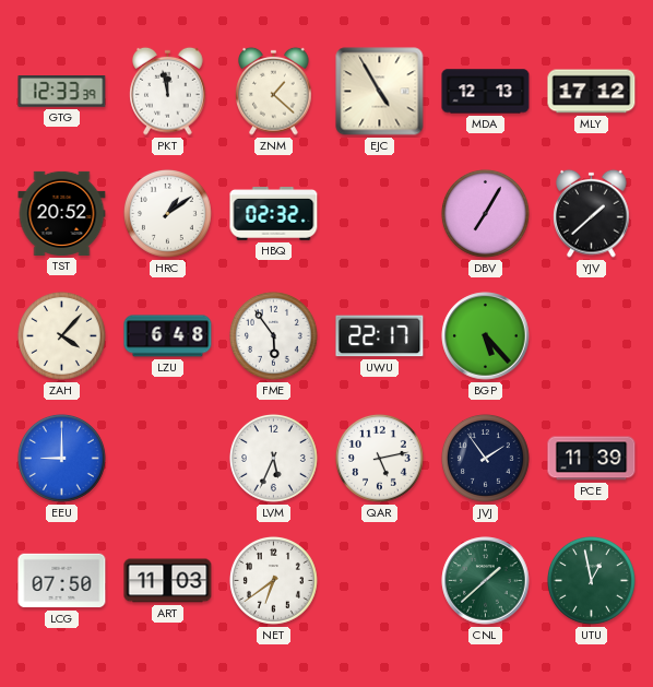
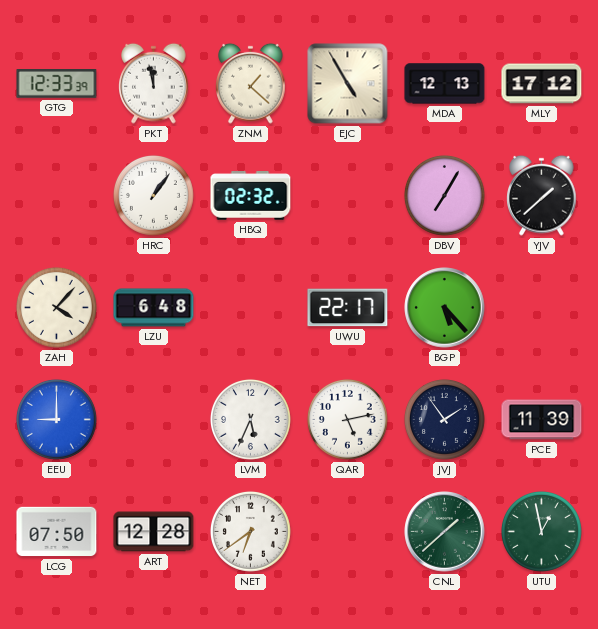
TST: 20:52 -> none
HRC: 1:09 -> 1:06
FME: 5:54 -> none
ART: 11:03 -> 12:28
